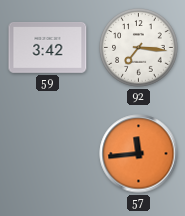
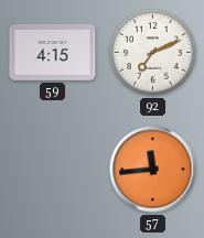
59: 3:42 -> 4:15
92: 7:16 -> 7:11
